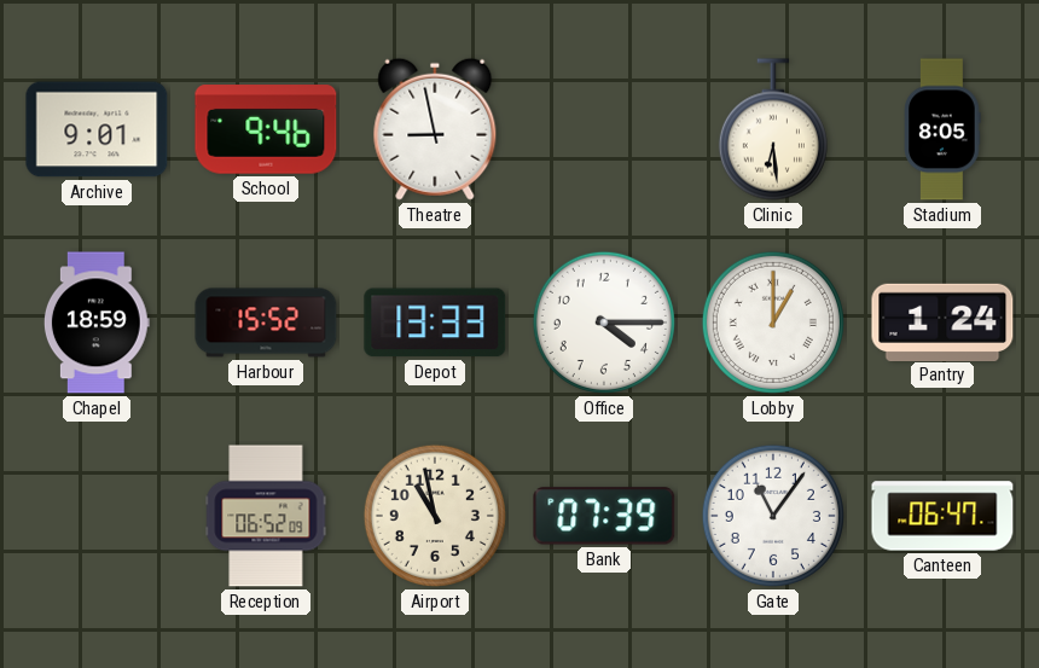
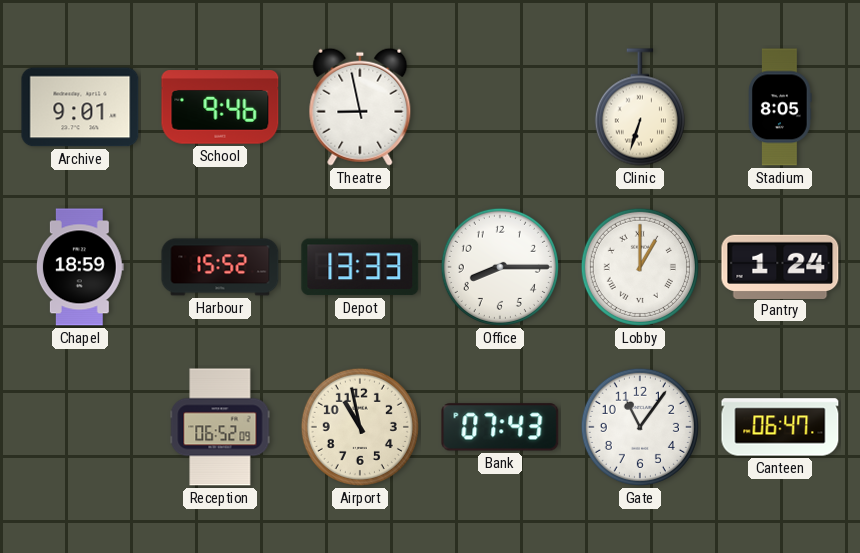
Clinic: 6:29 -> 6:33
Office: 4:15 -> 8:15
Bank: 07:39 -> 07:43
